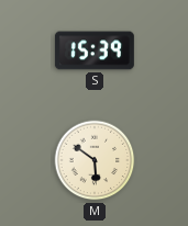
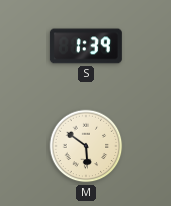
S: 15:39 -> 1:39
